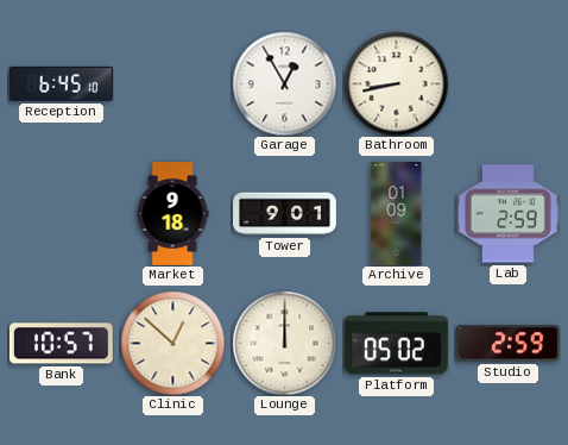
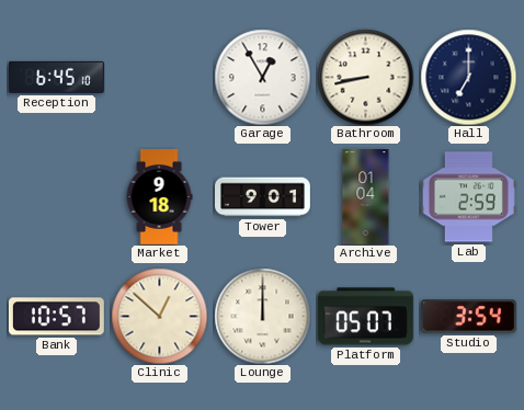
Hall: none -> 7:00
Archive: 01:09 -> 01:04
Platform: 05:02 -> 05:07
Studio: 2:59 -> 3:54
